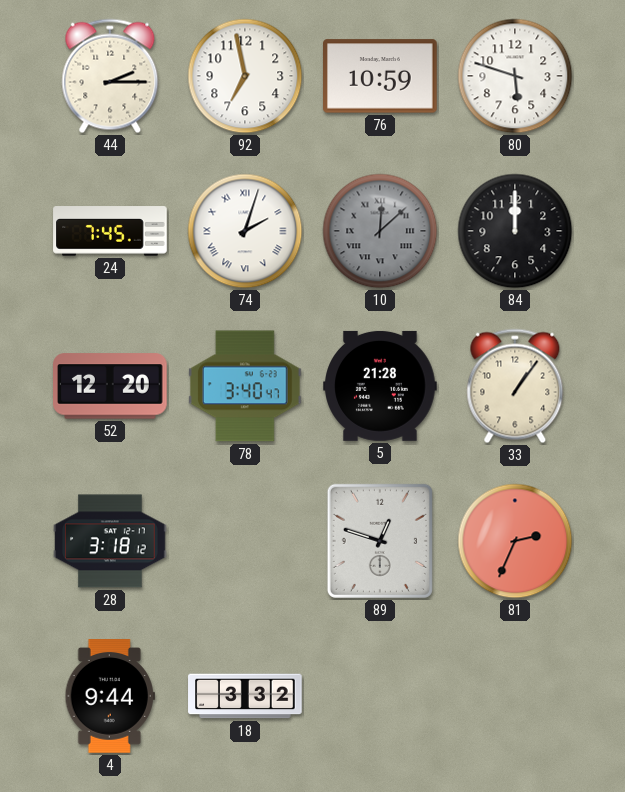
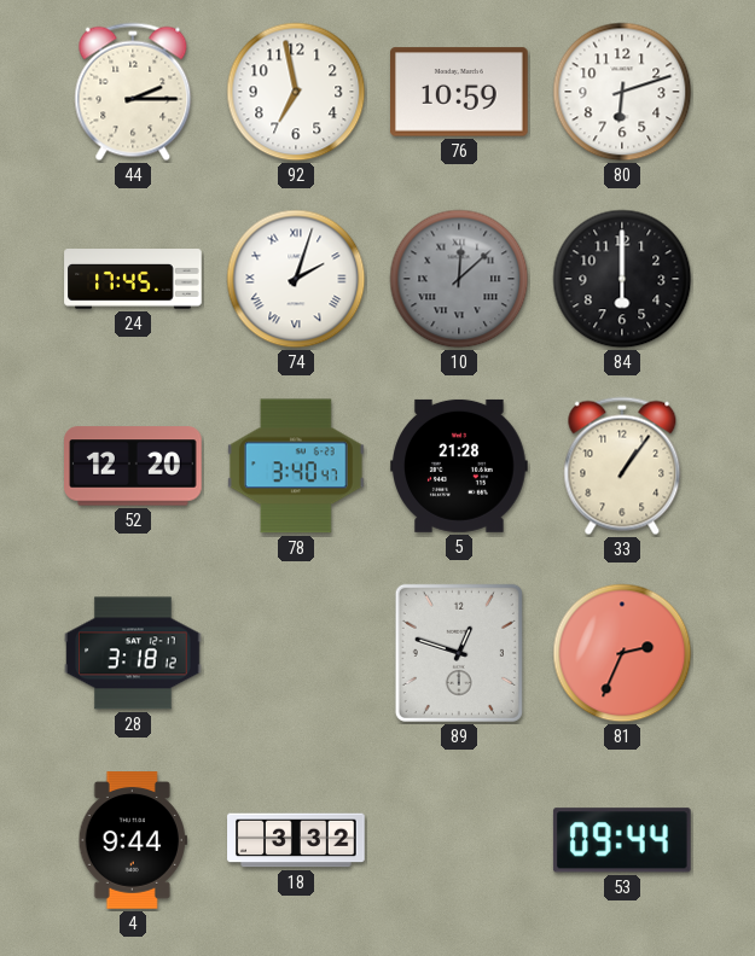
80: 5:48 -> 6:12
24: 7:45 -> 17:45
84: 12:00 -> 6:00
53: none -> 09:44
